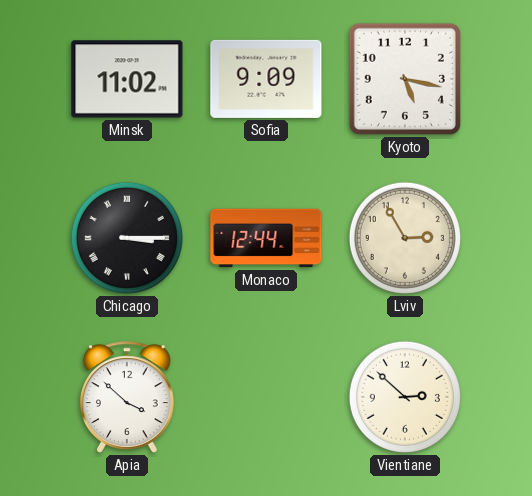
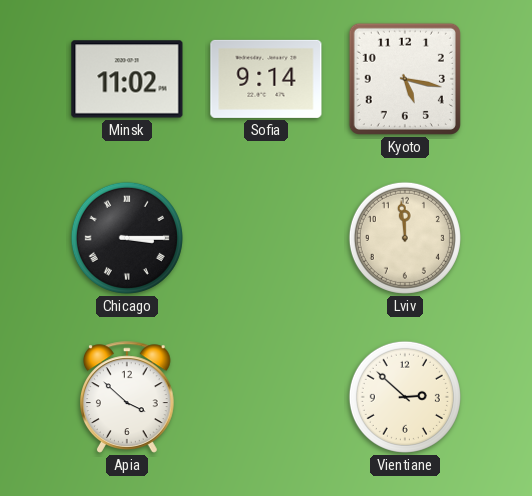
Sofia: 9:09 -> 9:14
Monaco: 12:44 -> none
Lviv: 2:55 -> 11:59
